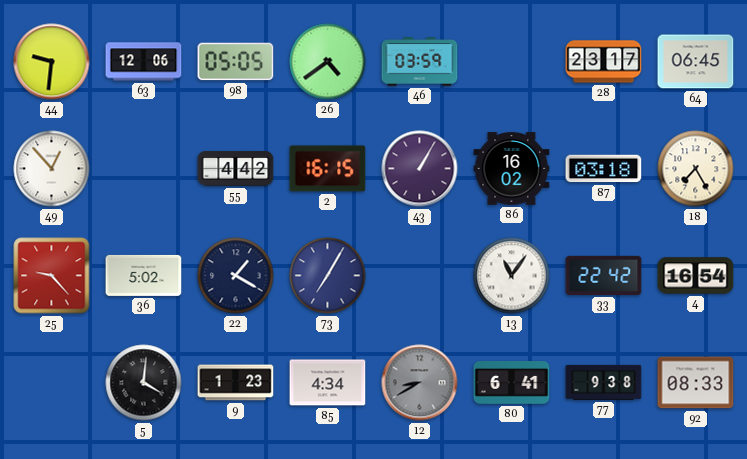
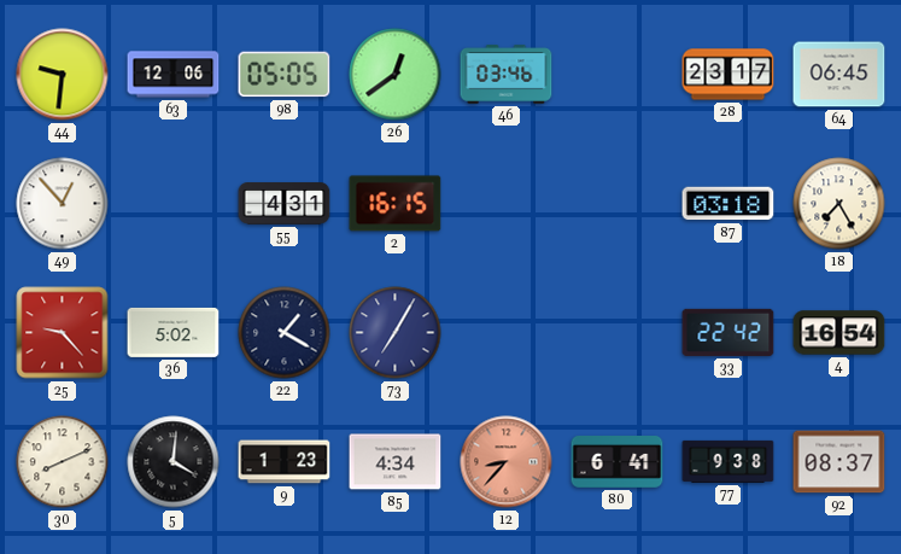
26: 4:39 -> 12:39
46: 03:59 -> 03:46
55: 4:42 -> 4:31
43: 1:05 -> none
86: 16:02 -> none
13: 11:06 -> none
30: none -> 8:11
12: 8:40 -> 8:37
12 dial: grey -> salmon
92: 08:33 -> 08:37
